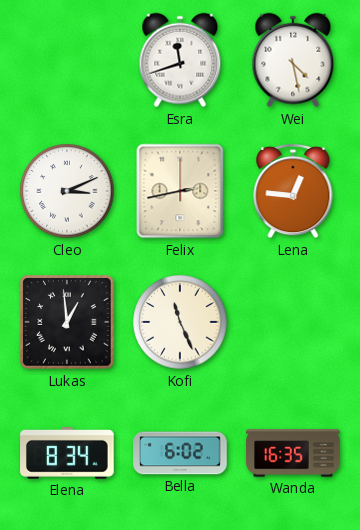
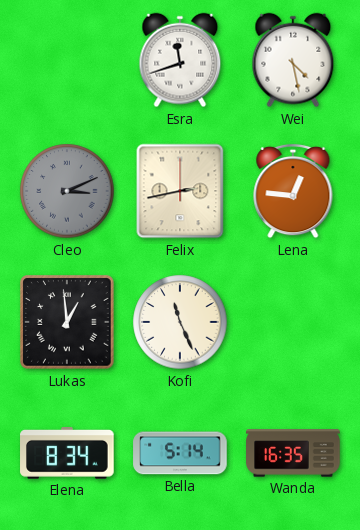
Cleo dial: white -> grey
Bella: 6:02 -> 5:14
